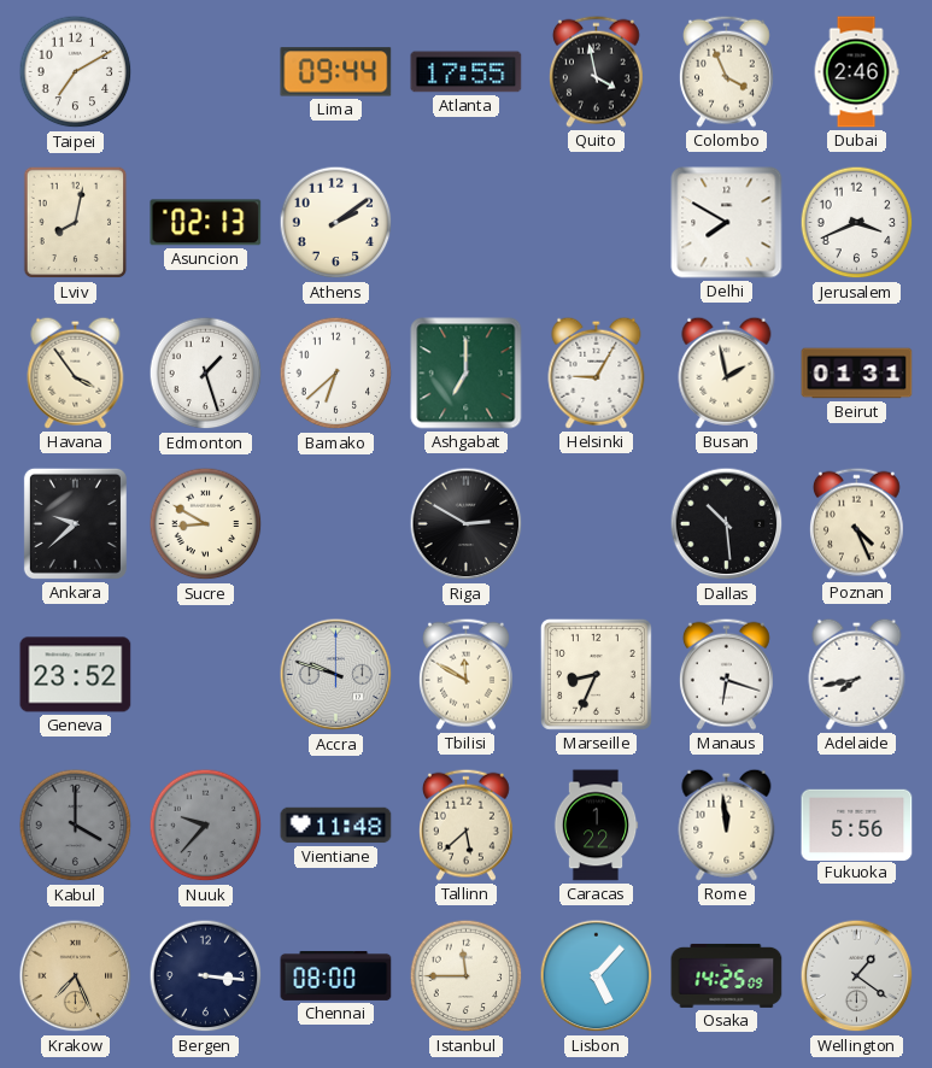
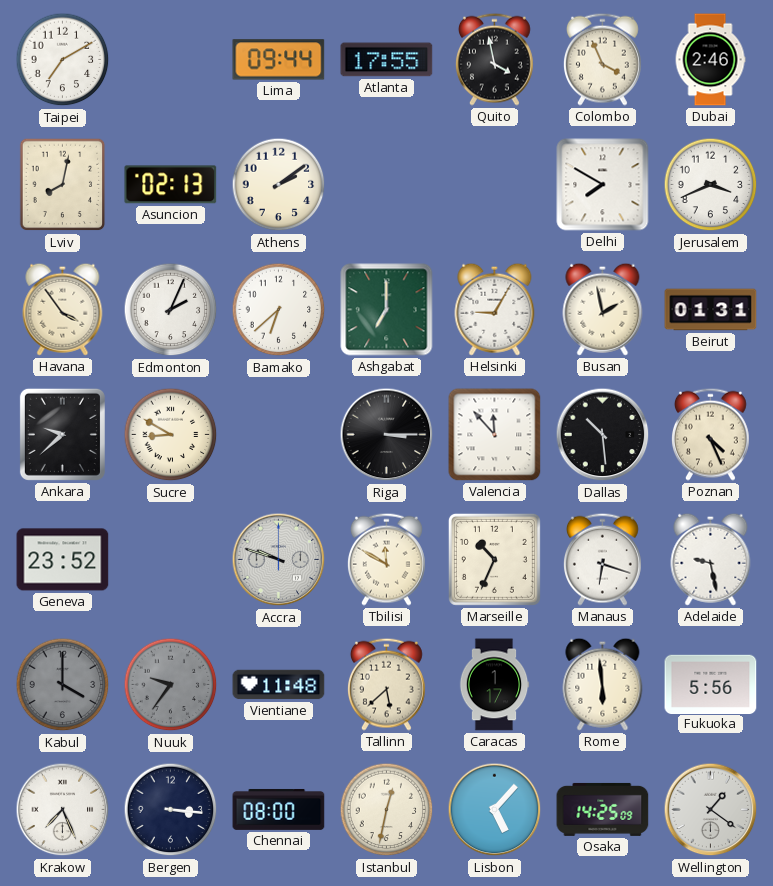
Edmonton: 1:27 -> 2:04
Riga: 2:50 -> 3:15
Valencia: none -> 11:53
Marseille: 8:34 -> 10:34
Adelaide: 7:43 -> 9:28
Nuuk: 9:37 -> 9:36
Caracas: 1:22 -> 1:17
Rome: 11:59 -> 5:59
Krakow dial: champagne -> white
Istanbul: 11:45 -> 12:32
